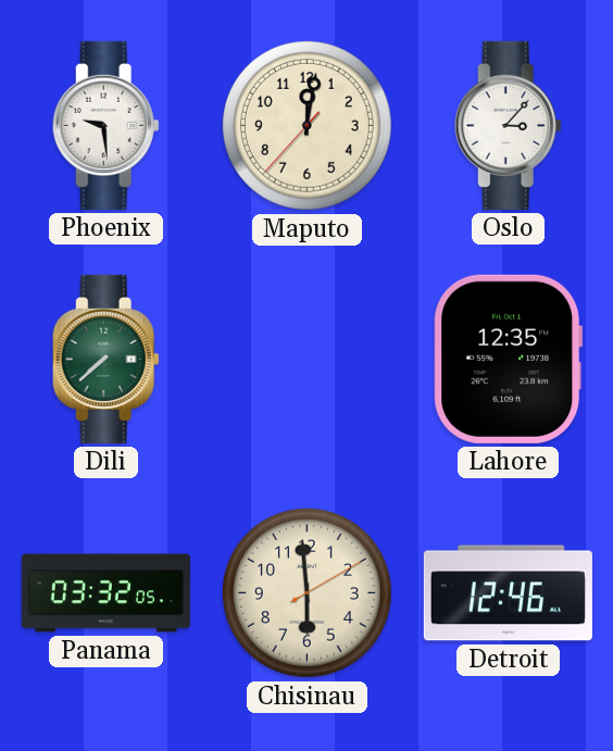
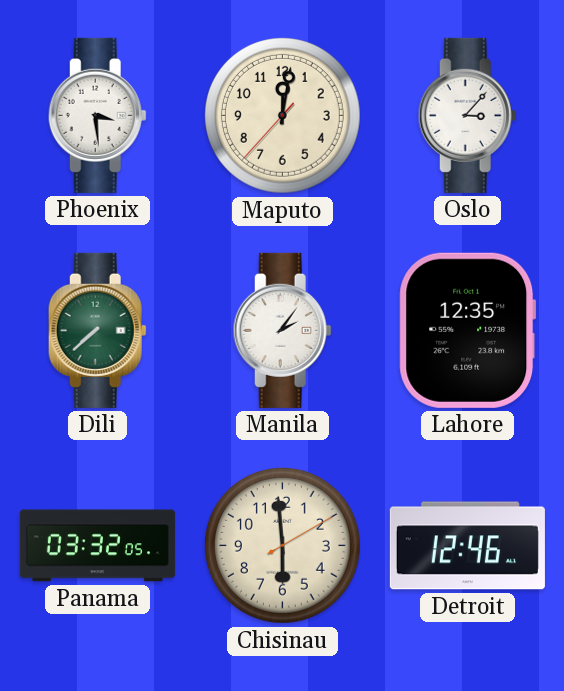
Phoenix: 9:29 -> 3:29
Manila: none -> 2:06
